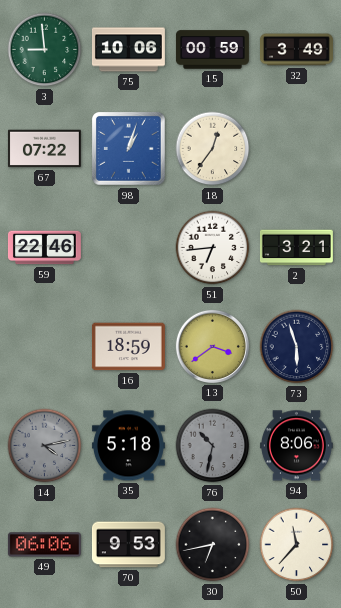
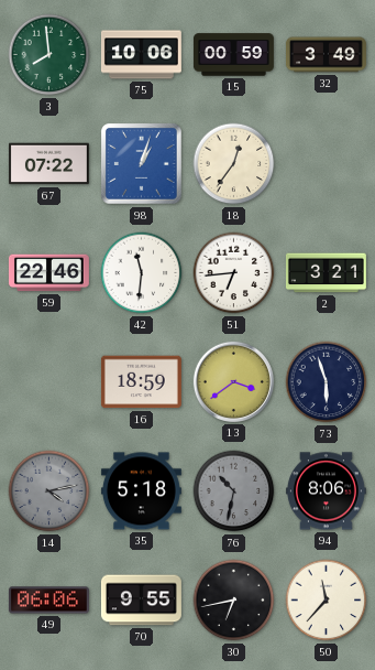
3: 8:59 -> 7:59
42: none -> 11:31
70: 9:53 -> 9:55
